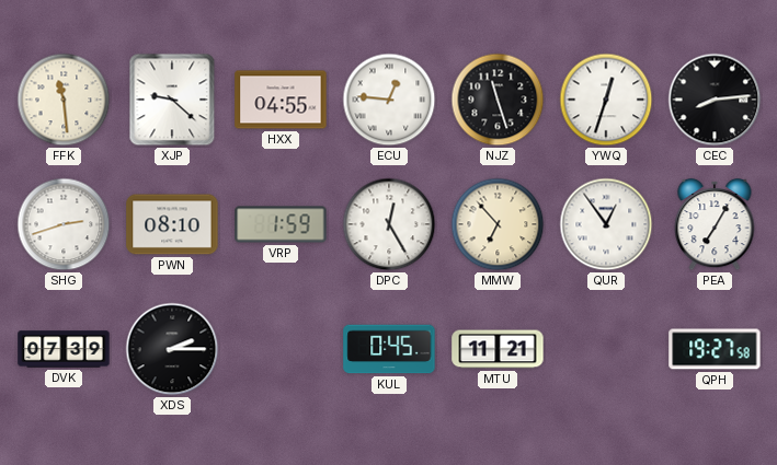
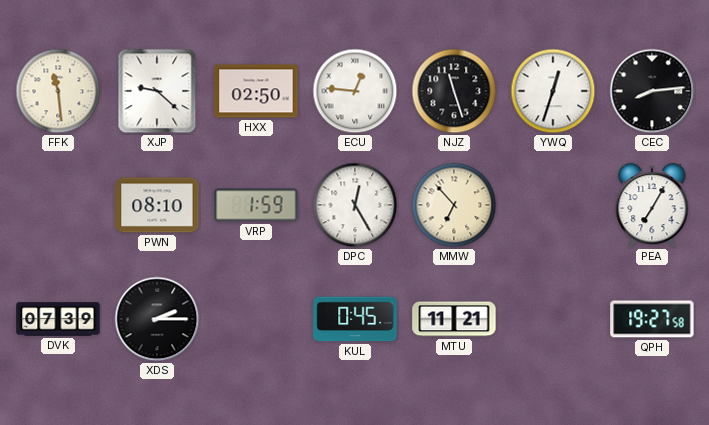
HXX: 04:55 -> 02:50
SHG: 2:42 -> none
QUR: 12:54 -> none
